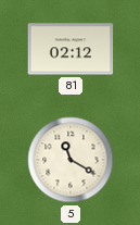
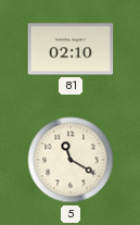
81: 02:12 -> 02:10
